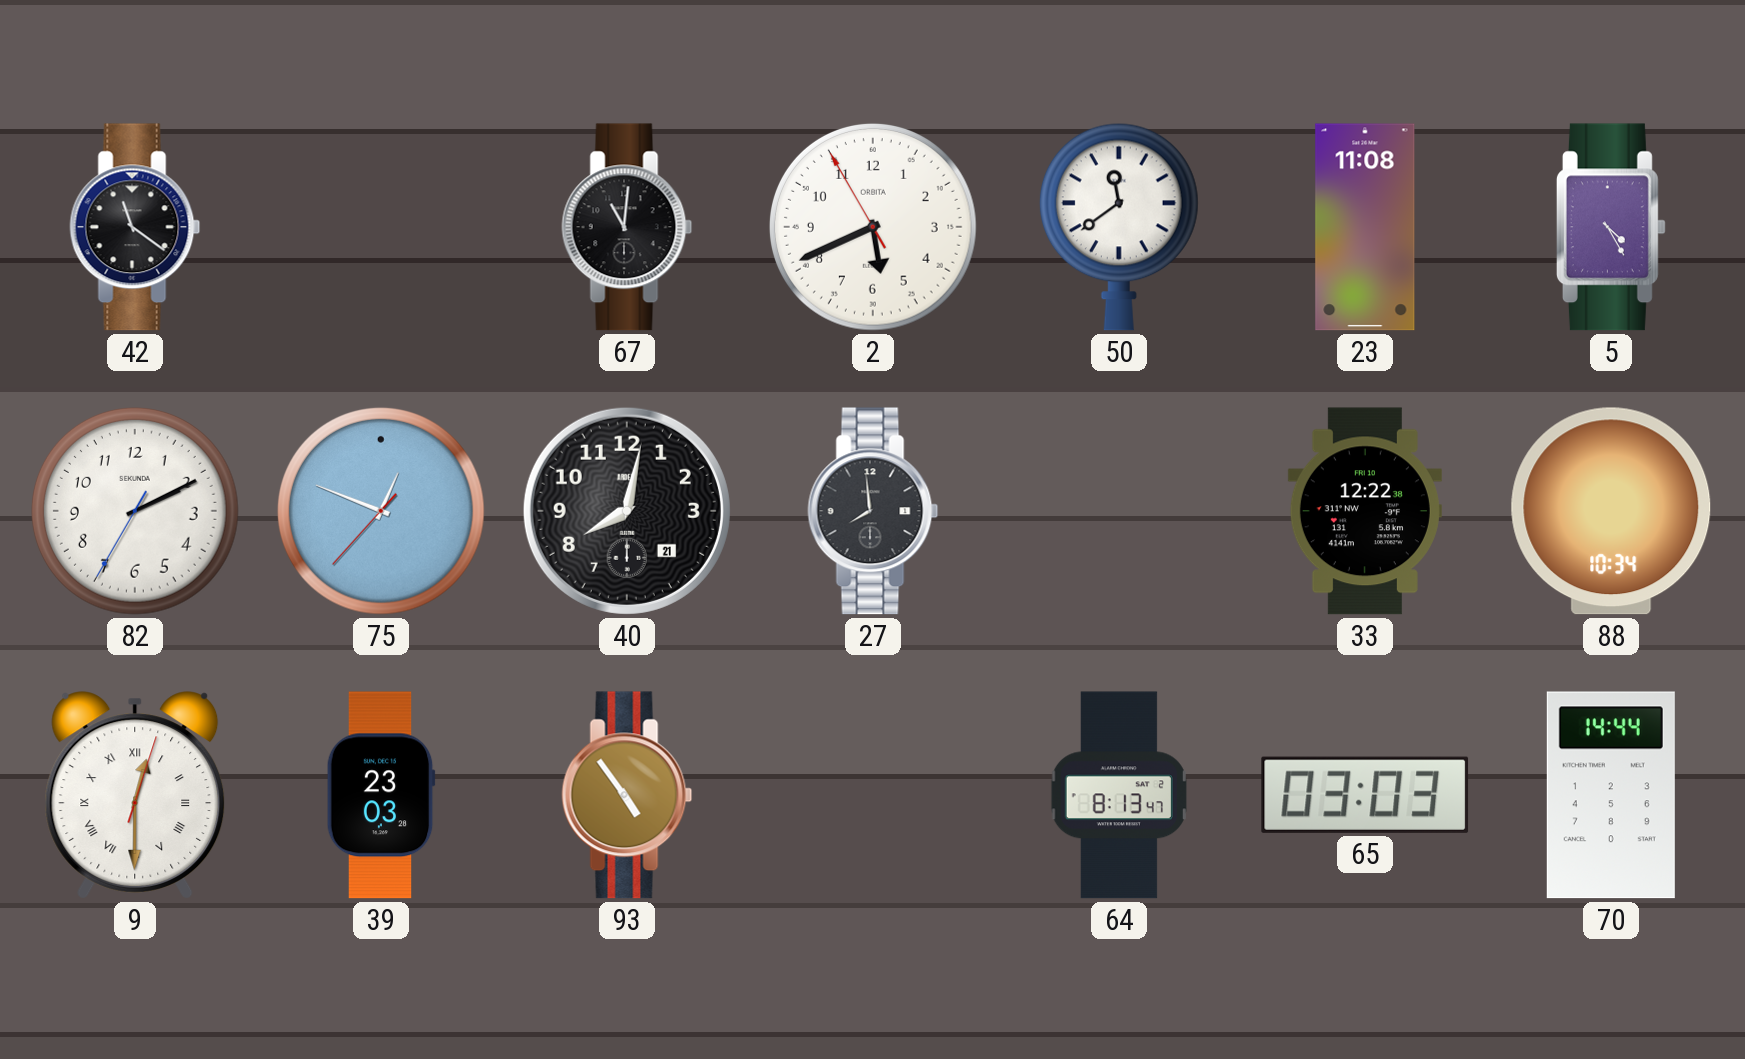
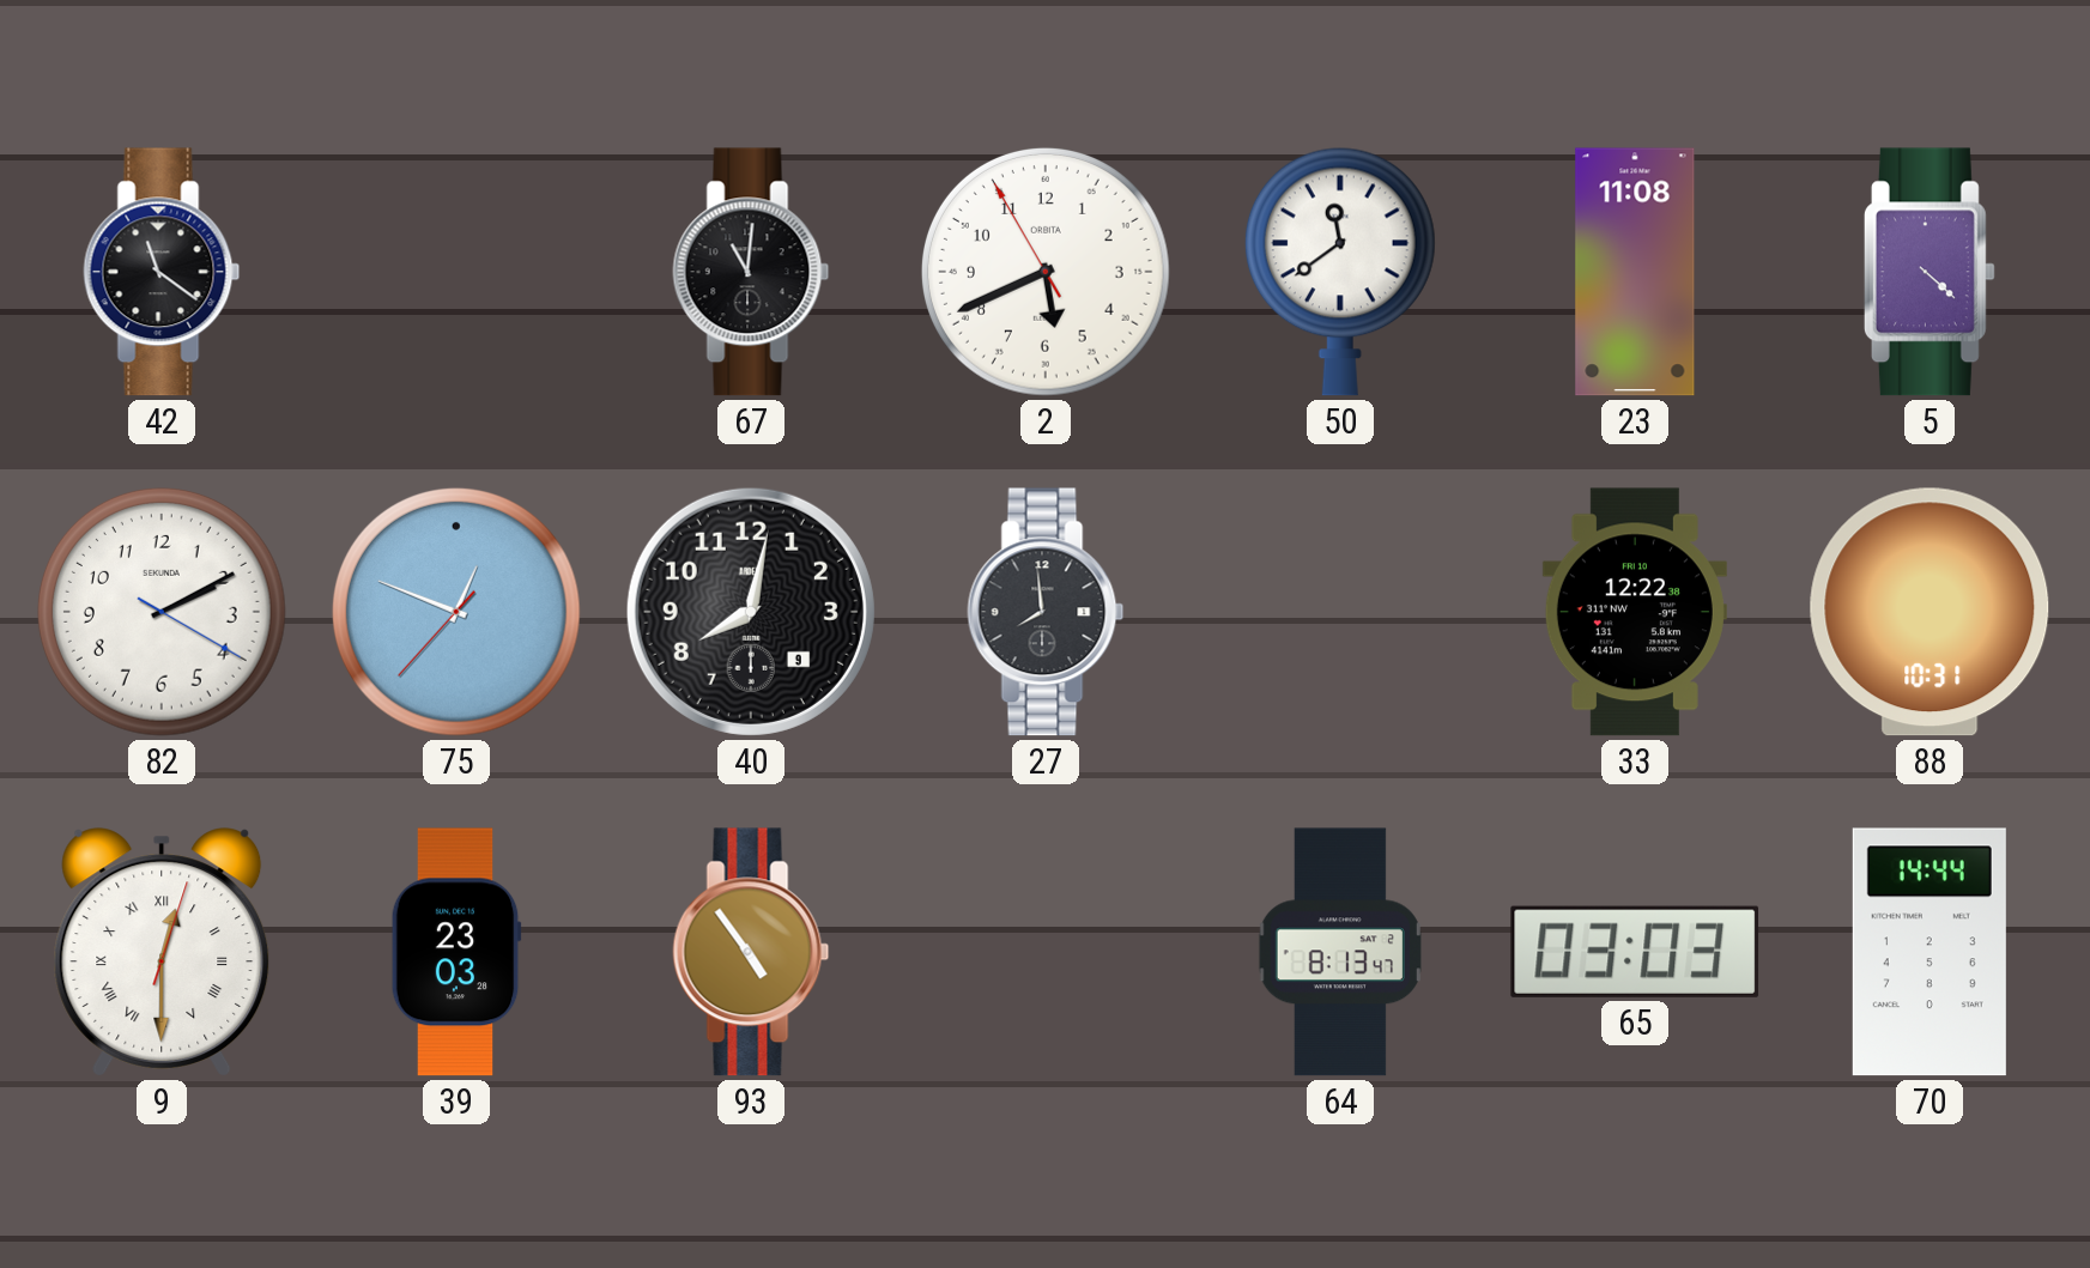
5: 4:25 -> 4:22
82: 2:10:35 -> 2:10:20
40 date: 21 -> 9
88: 10:34 -> 10:31
